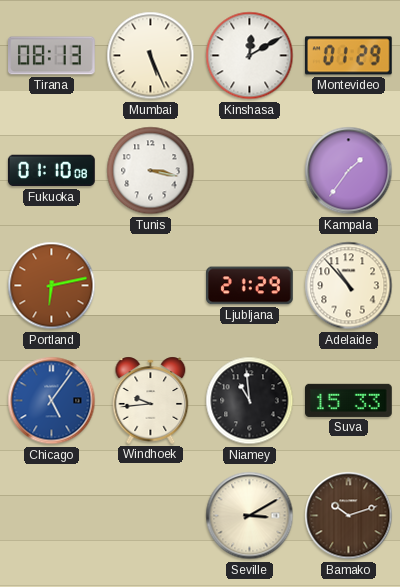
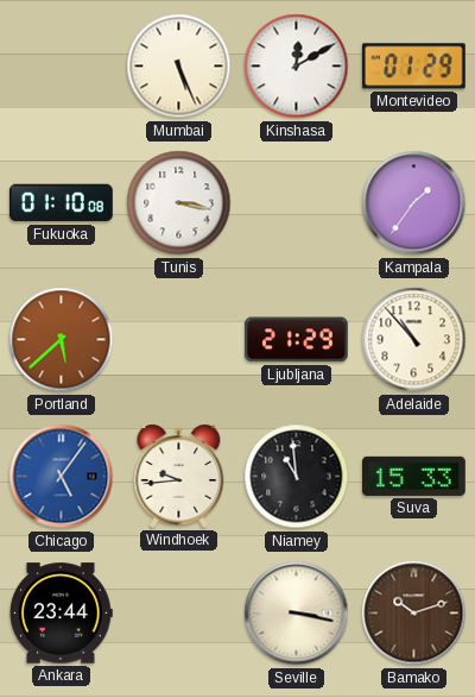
Tirana: 08:13 -> none
Portland: 6:13 -> 5:38
Ankara: none -> 23:44
Seville: 3:10 -> 3:17
